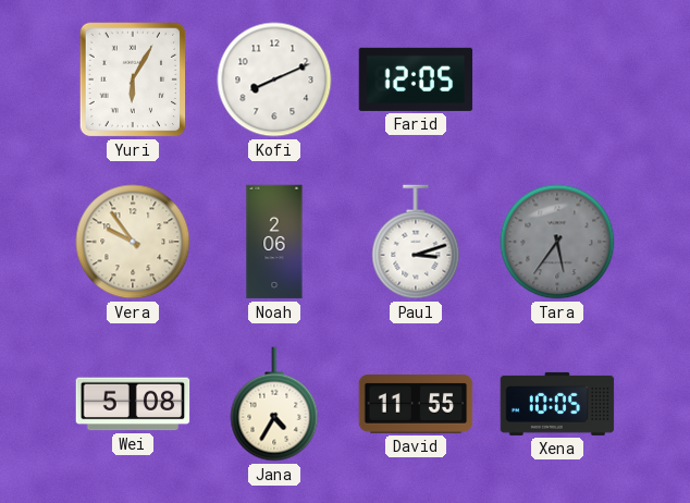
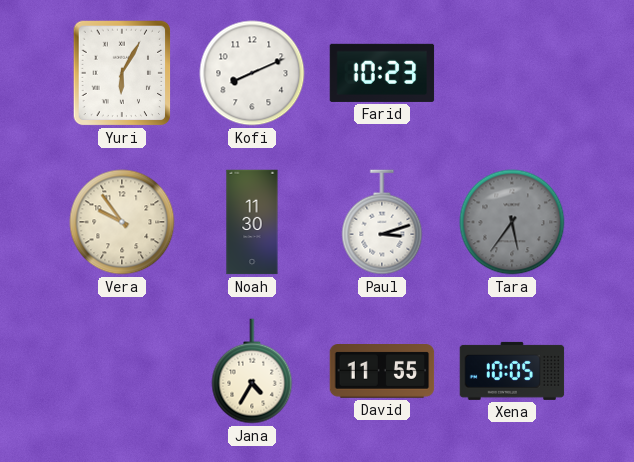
Farid: 12:05 -> 10:23
Noah: 2:06 -> 11:30
Wei: 5:08 -> none
